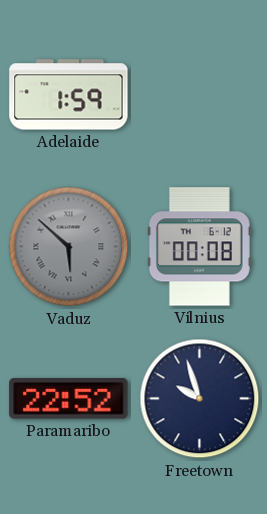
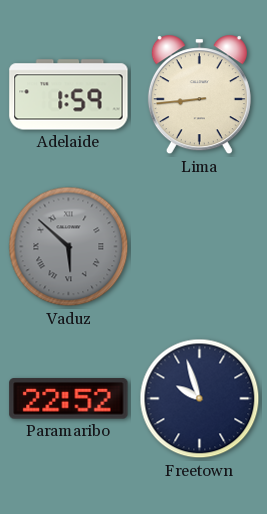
Lima: none -> 8:44
Vilnius: 00:08 -> none
